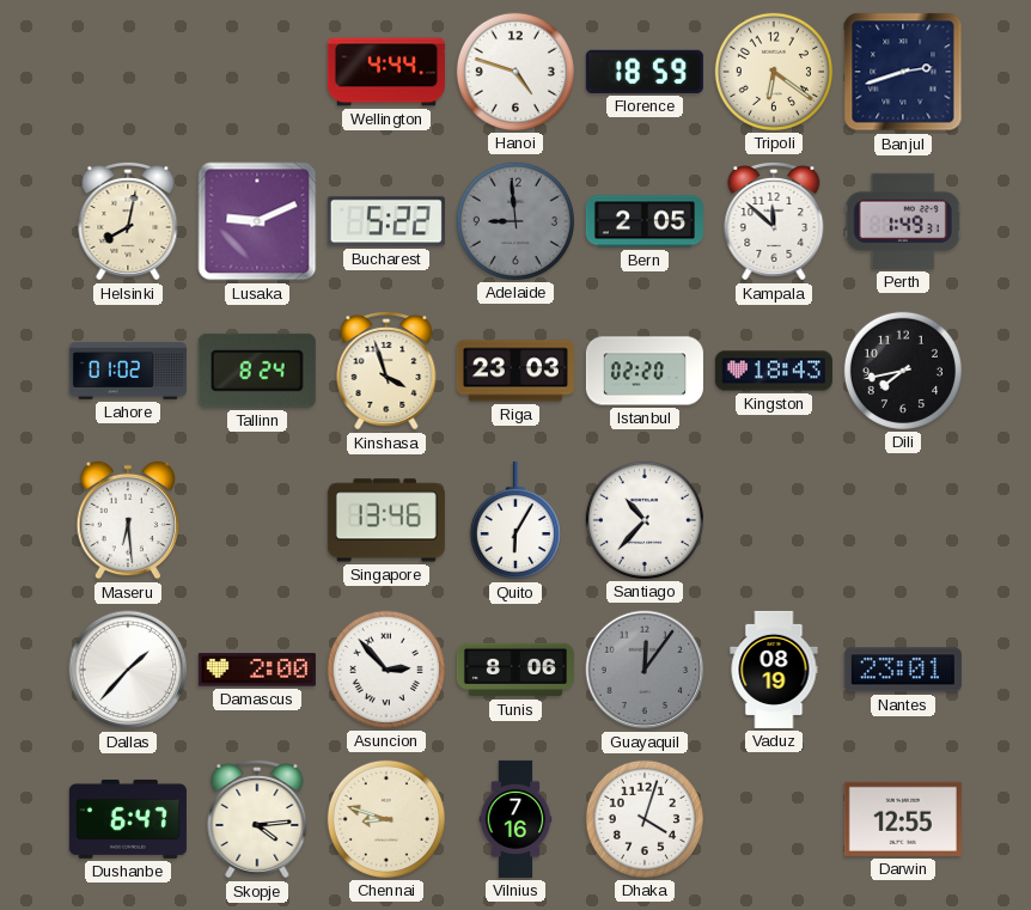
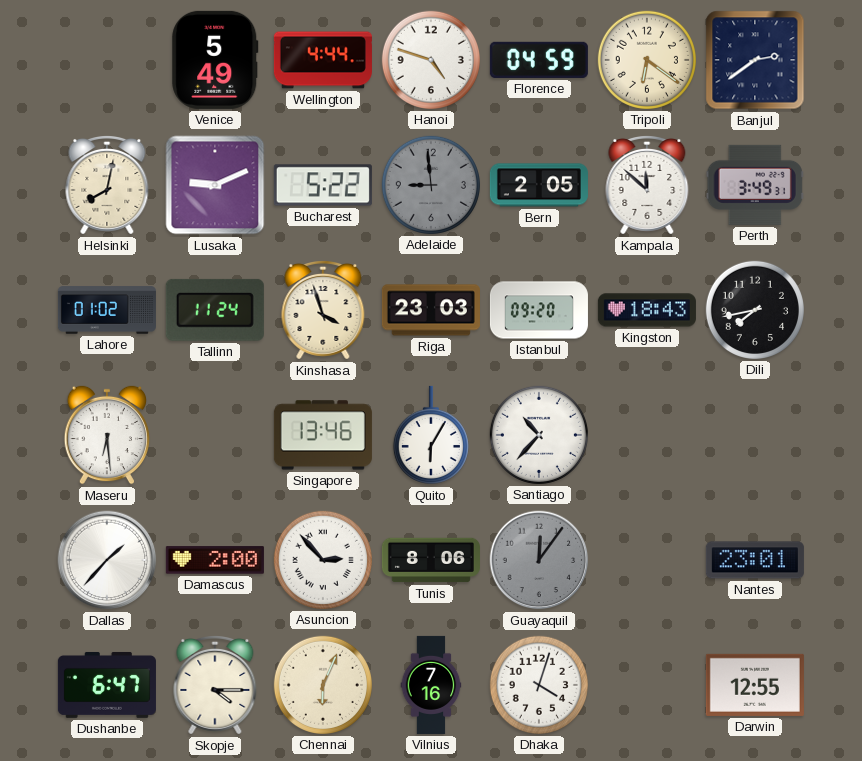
Venice: none -> 5:49
Florence: 18:59 -> 04:59
Banjul: 2:42 -> 2:39
Perth: 1:49 -> 3:49
Tallinn: 8:24 -> 11:24
Istanbul: 02:20 -> 09:20
Vaduz: 08:19 -> none
Skopje: 4:14 -> 4:15
Chennai: 8:48 -> 6:04
